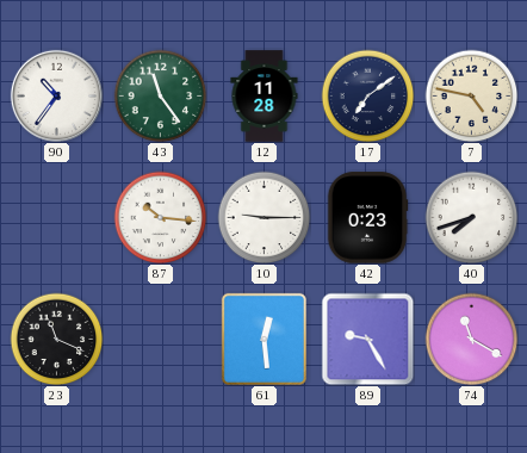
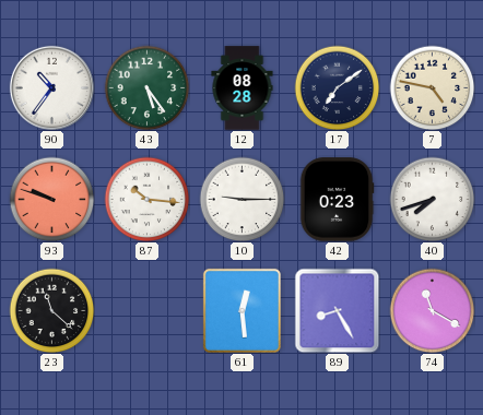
43: 11:24 -> 5:24
12: 11:28 -> 08:28
93: none -> 9:48
23: 11:19 -> 11:22
89: 9:25 -> 8:25
